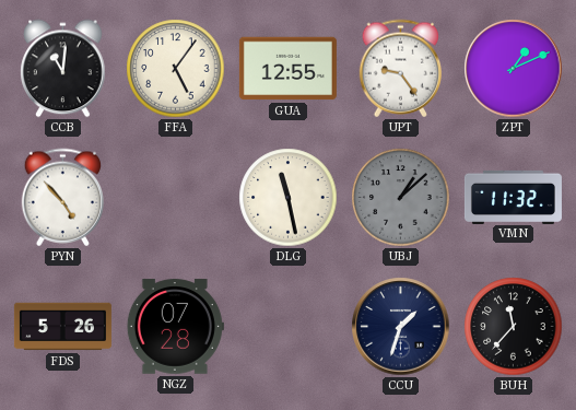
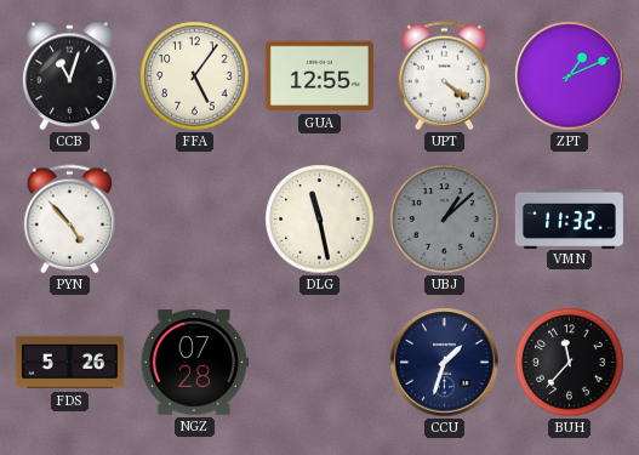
CCB: 11:01 -> 11:03
UPT: 9:24 -> 4:21
